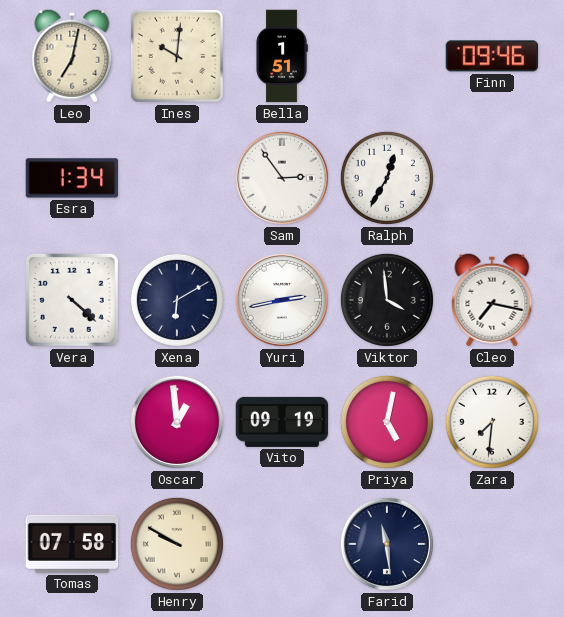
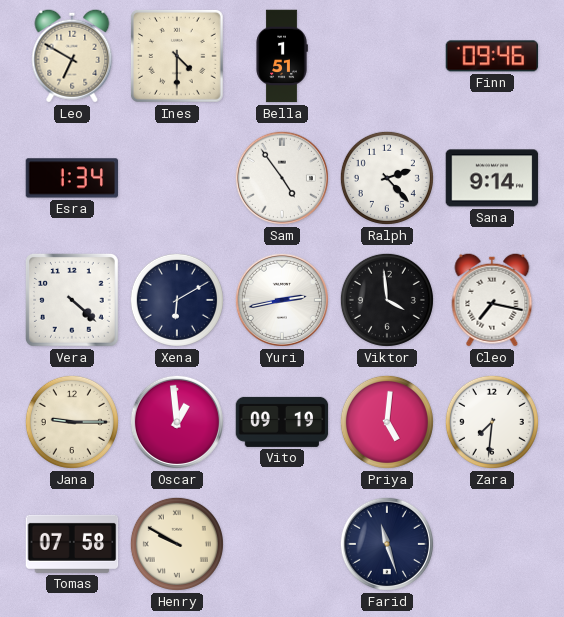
Leo: 7:02 -> 6:50
Ines: 10:01 -> 4:30
Sam: 2:54 -> 4:54
Ralph: 12:35 -> 2:23
Sana: none -> 9:14
Jana: none -> 9:15
Priya: 5:02 -> 5:01
Farid: 11:29 -> 11:27
